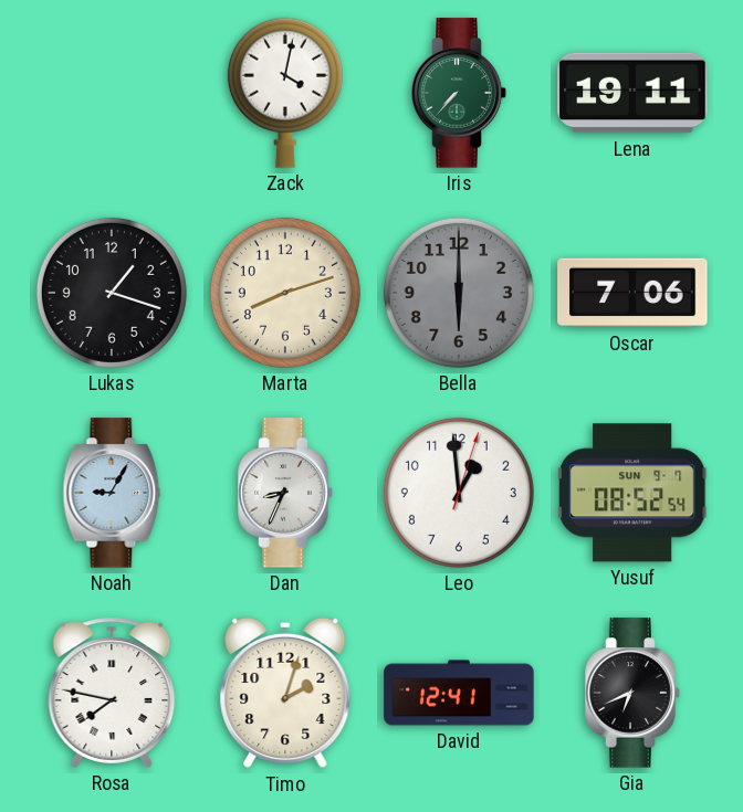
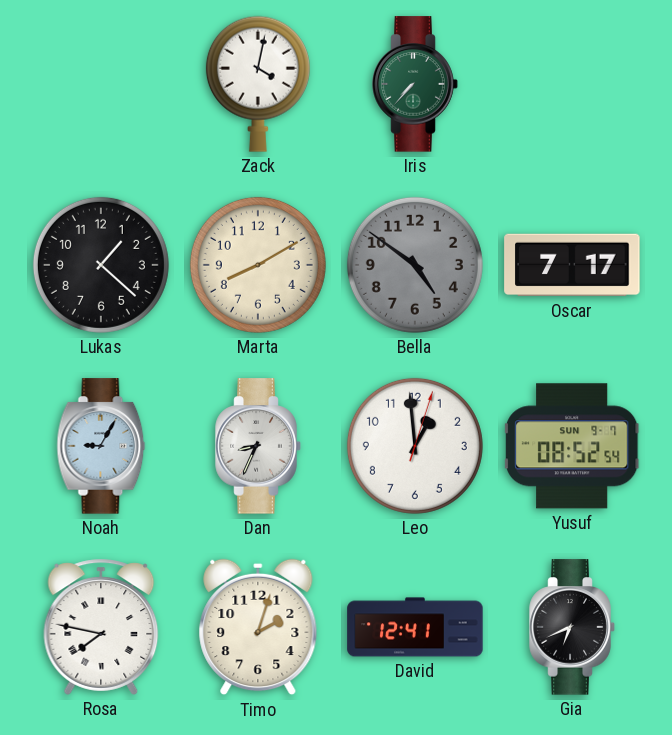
Lena: 19:11 -> none
Lukas: 1:18 -> 1:22
Marta: 8:12 -> 8:10
Bella: 6:00 -> 4:51
Oscar: 7:06 -> 7:17
